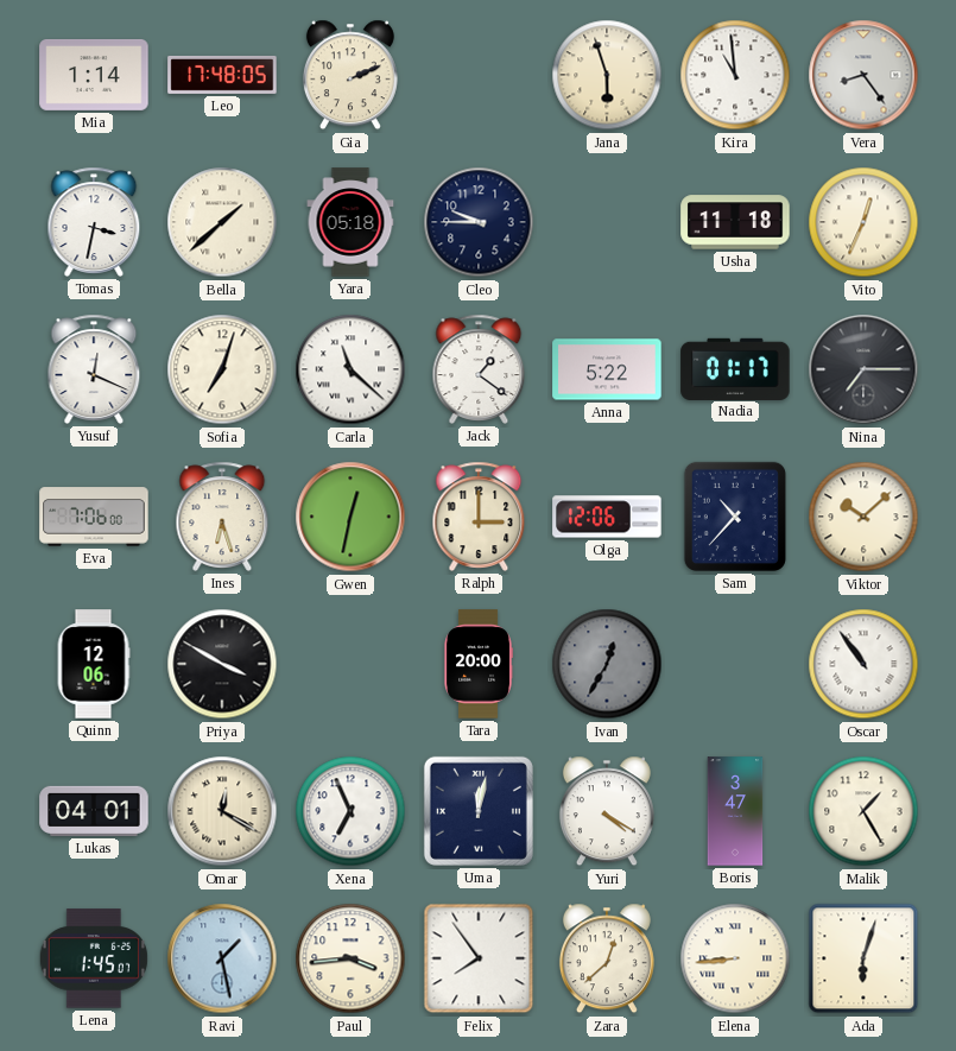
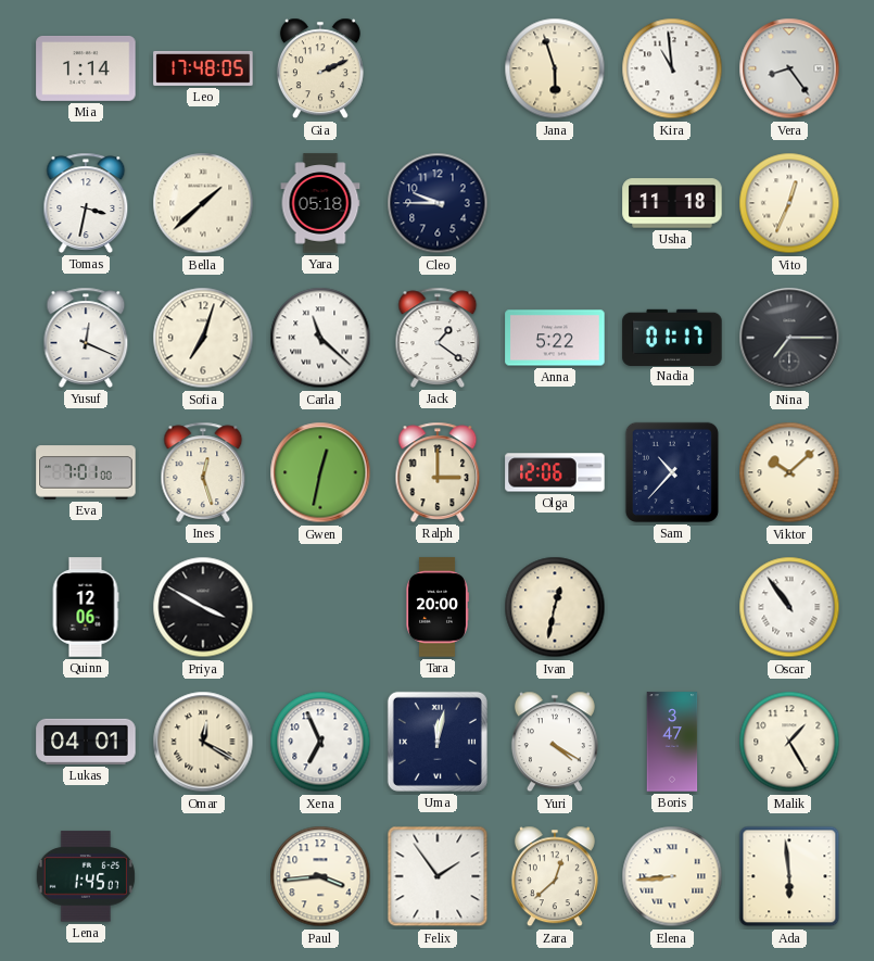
Eva: 7:06 -> 7:01
Ines: 6:27 -> 12:27
Ivan: 12:35 -> 12:32
Ivan dial: grey -> cream
Ravi: 1:28 -> none
Felix: 7:54 -> 1:54
Ada: 6:03 -> 5:59
